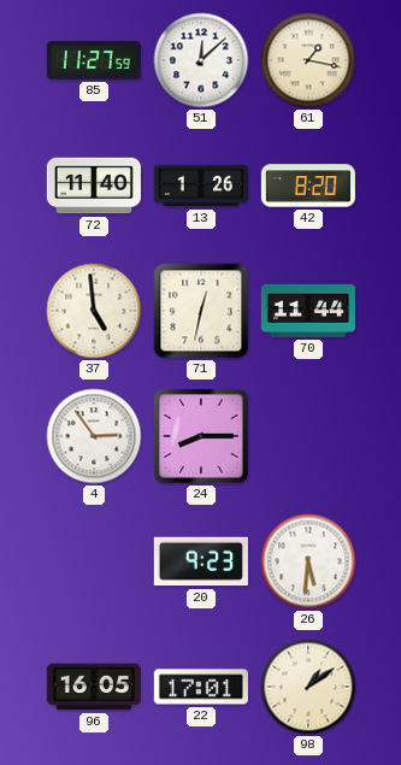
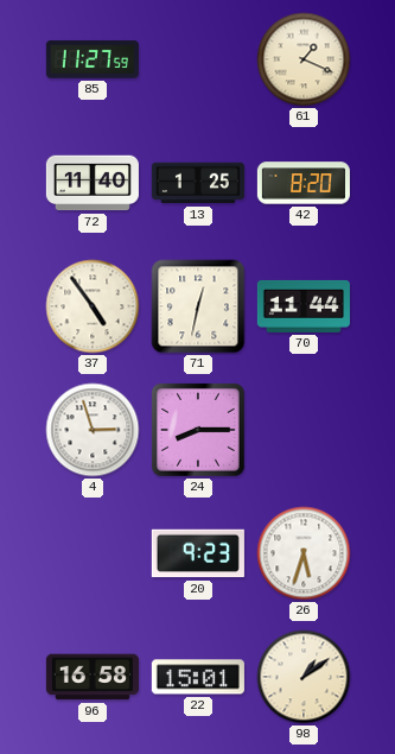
51: 12:08 -> none
61: 1:17 -> 1:19
13: 1:26 -> 1:25
37: 4:59 -> 4:54
4: 2:54 -> 2:57
26: 5:31 -> 5:33
96: 16:05 -> 16:58
22: 17:01 -> 15:01
